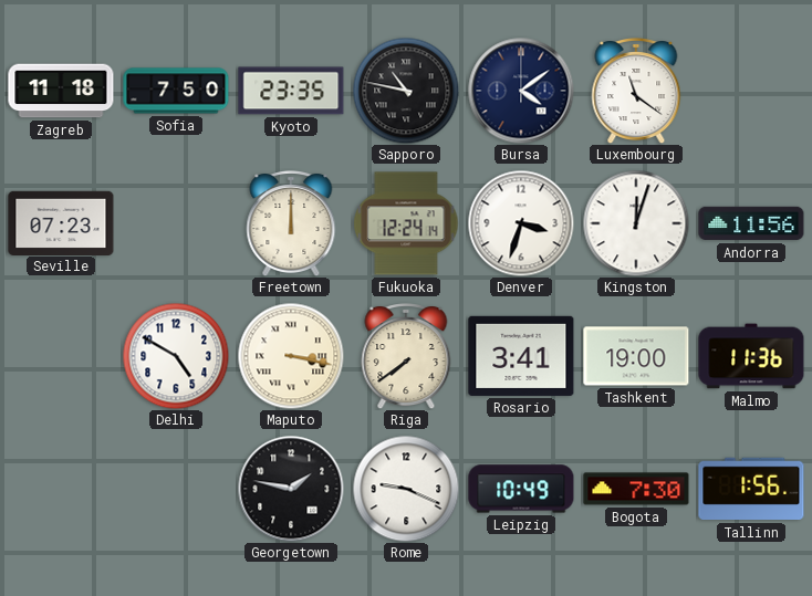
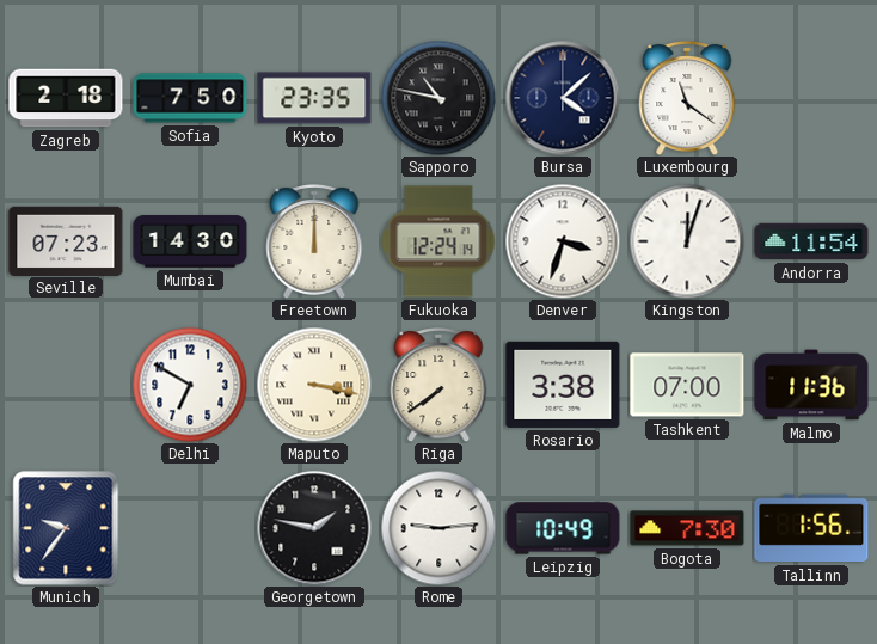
Zagreb: 11:18 -> 2:18
Bursa: 4:09 -> 4:08
Mumbai: none -> 14:30
Andorra: 11:56 -> 11:54
Delhi: 4:50 -> 6:50
Rosario: 3:41 -> 3:38
Tashkent: 19:00 -> 07:00
Munich: none -> 9:36
Rome: 9:19 -> 9:14
